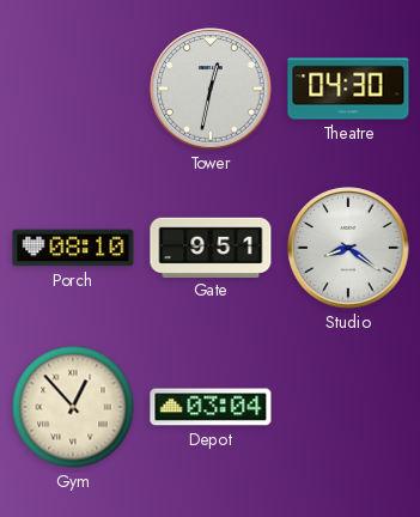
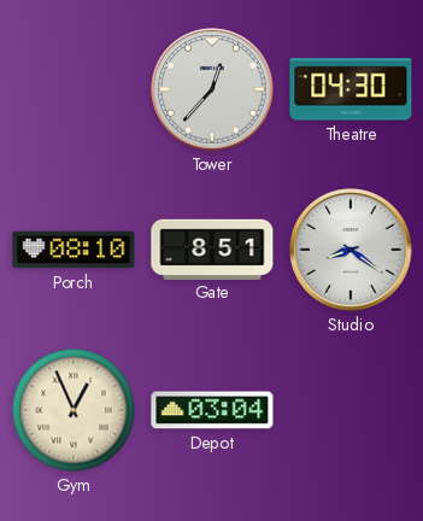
Tower: 12:32 -> 12:37
Gate: 9:51 -> 8:51
Gym: 12:53 -> 12:56
